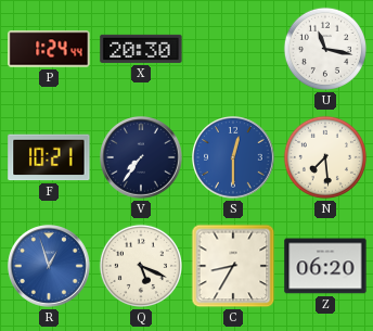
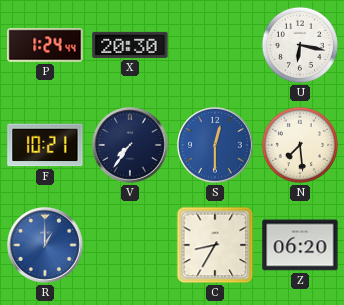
U: 11:17 -> 6:17
R: 12:57 -> 1:00
Q: 5:19 -> none
